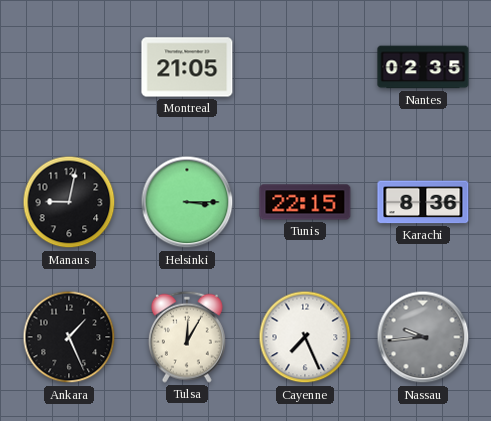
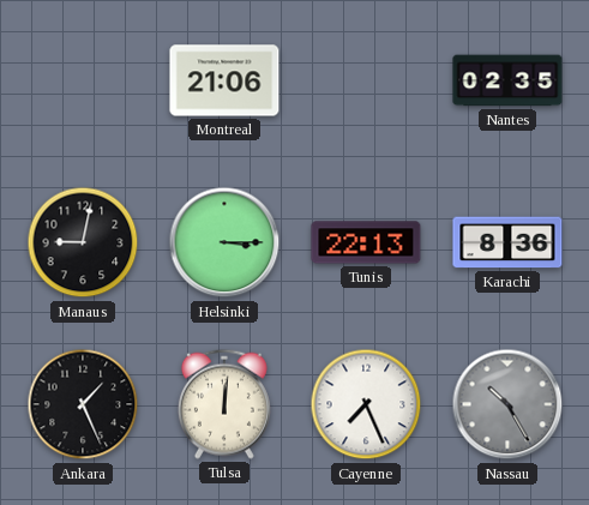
Montreal: 21:05 -> 21:06
Tunis: 22:15 -> 22:13
Tulsa: 12:05 -> 12:01
Nassau: 9:44 -> 10:25
